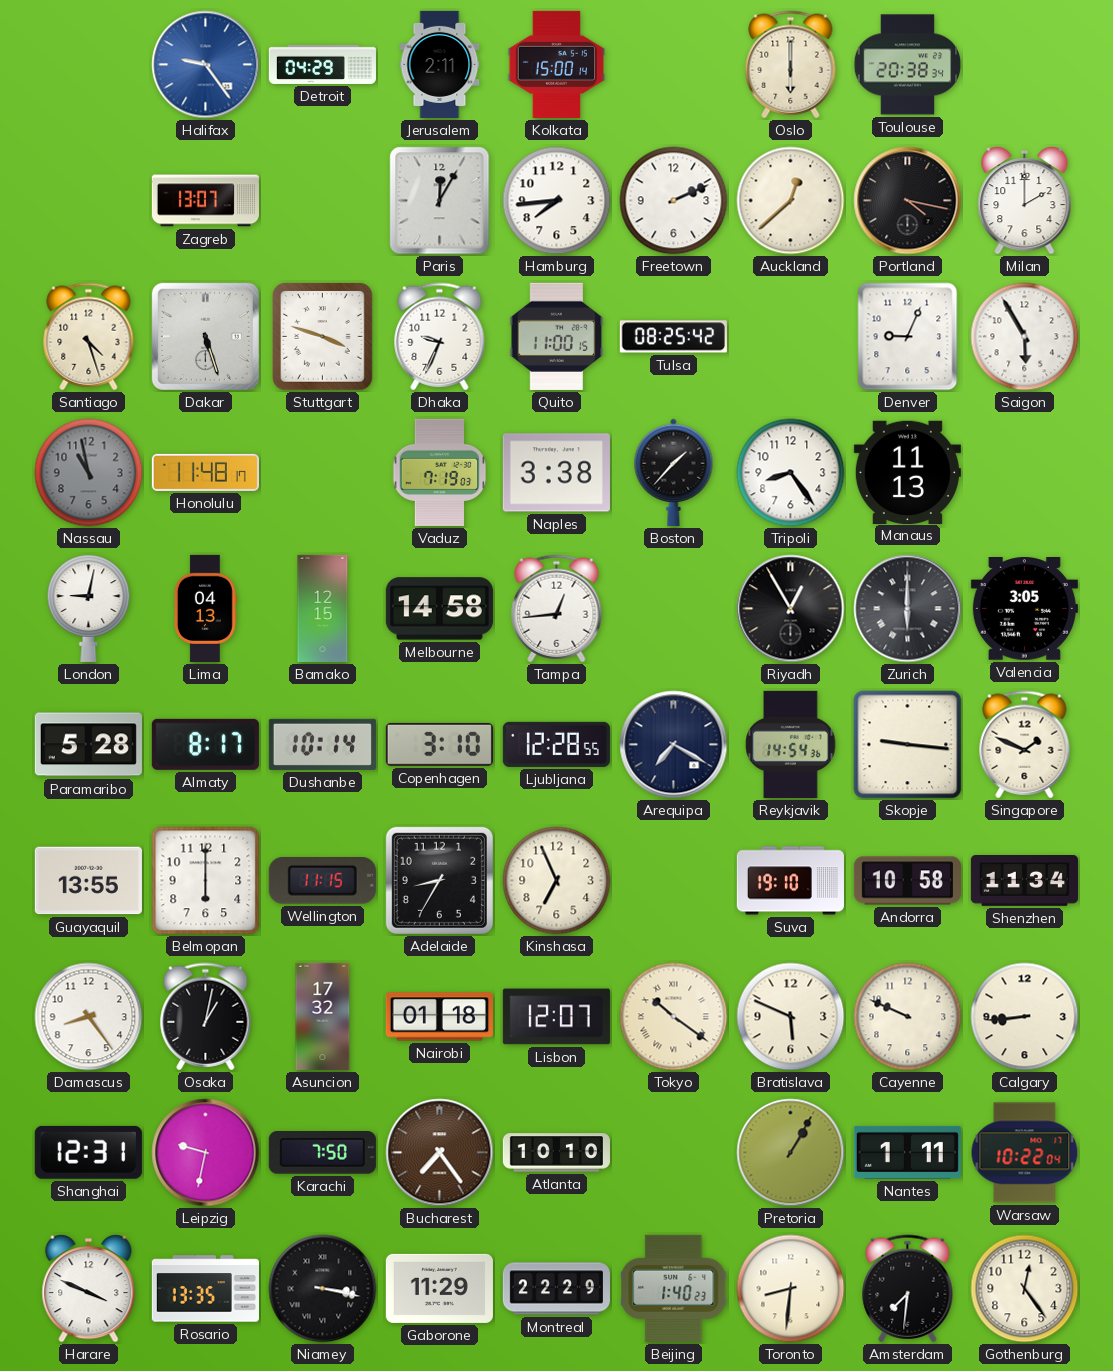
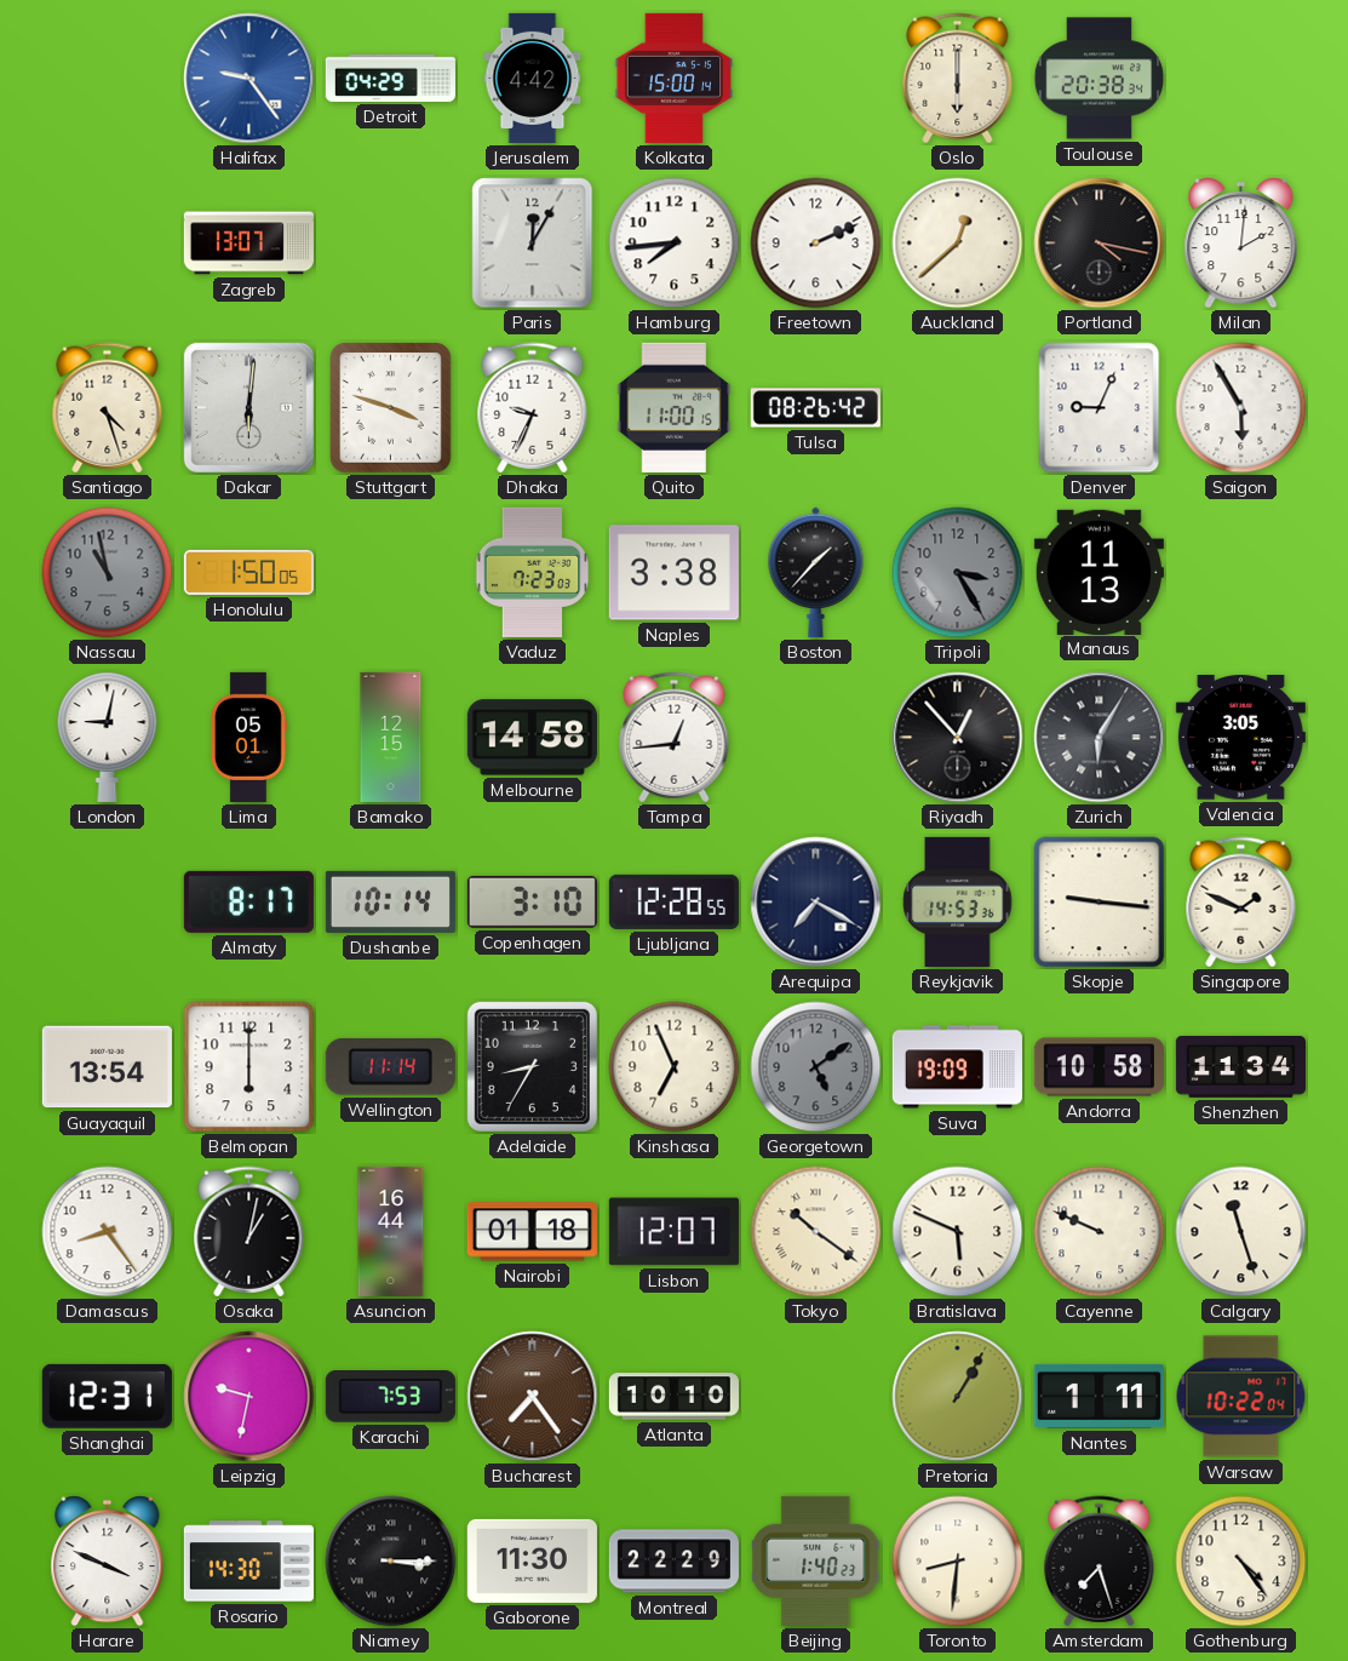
Jerusalem: 2:11 -> 4:42
Milan: 2:00 -> 2:01
Dakar: 5:27 -> 6:01
Tulsa: 08:25 -> 08:26
Honolulu: 11:48 -> 1:50
Vaduz: 7:19 -> 7:23
Tripoli: 8:24 -> 3:25
Tripoli dial: white -> grey
Lima: 04:13 -> 05:01
Riyadh: 12:55 -> 12:53
Zurich: 6:00 -> 6:05
Paramaribo: 5:28 -> none
Reykjavik: 14:54 -> 14:53
Guayaquil: 13:55 -> 13:54
Wellington: 11:15 -> 11:14
Georgetown: none -> 5:09
Suva: 19:10 -> 19:09
Asuncion: 17:32 -> 16:44
Calgary: 8:44 -> 11:27
Karachi: 7:50 -> 7:53
Rosario: 13:35 -> 14:30
Niamey: 3:17 -> 3:15
Gaborone: 11:29 -> 11:30
Amsterdam: 7:31 -> 7:27
Gothenburg: 12:24 -> 4:24
